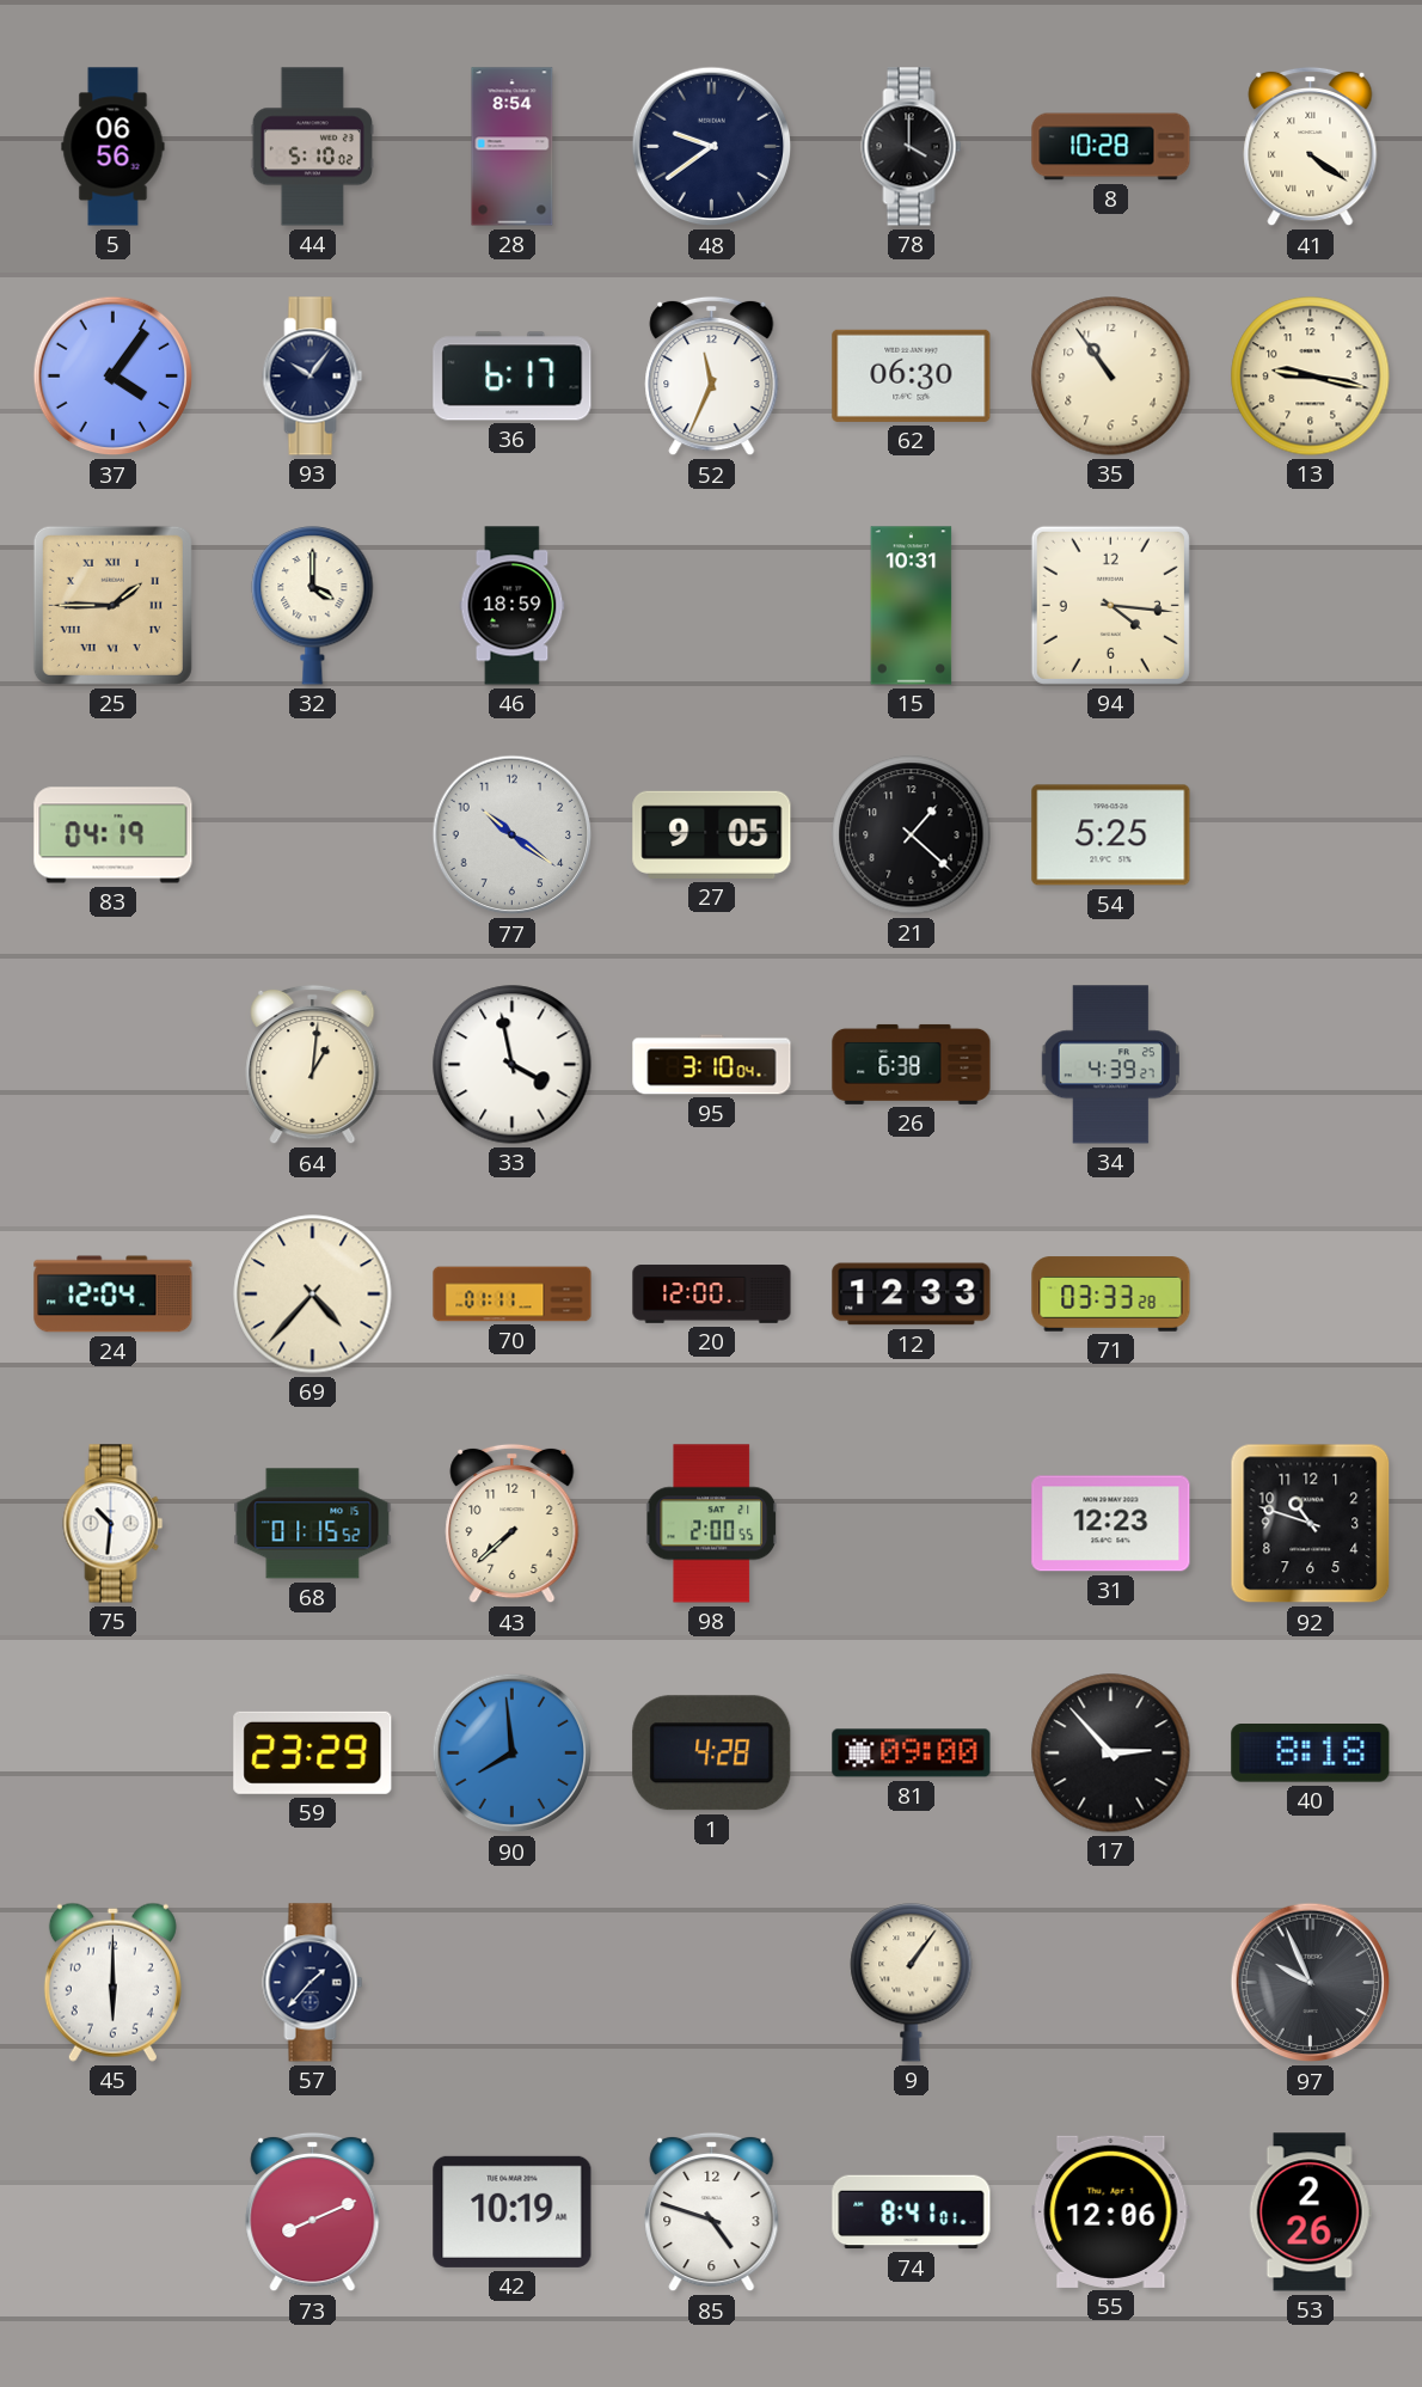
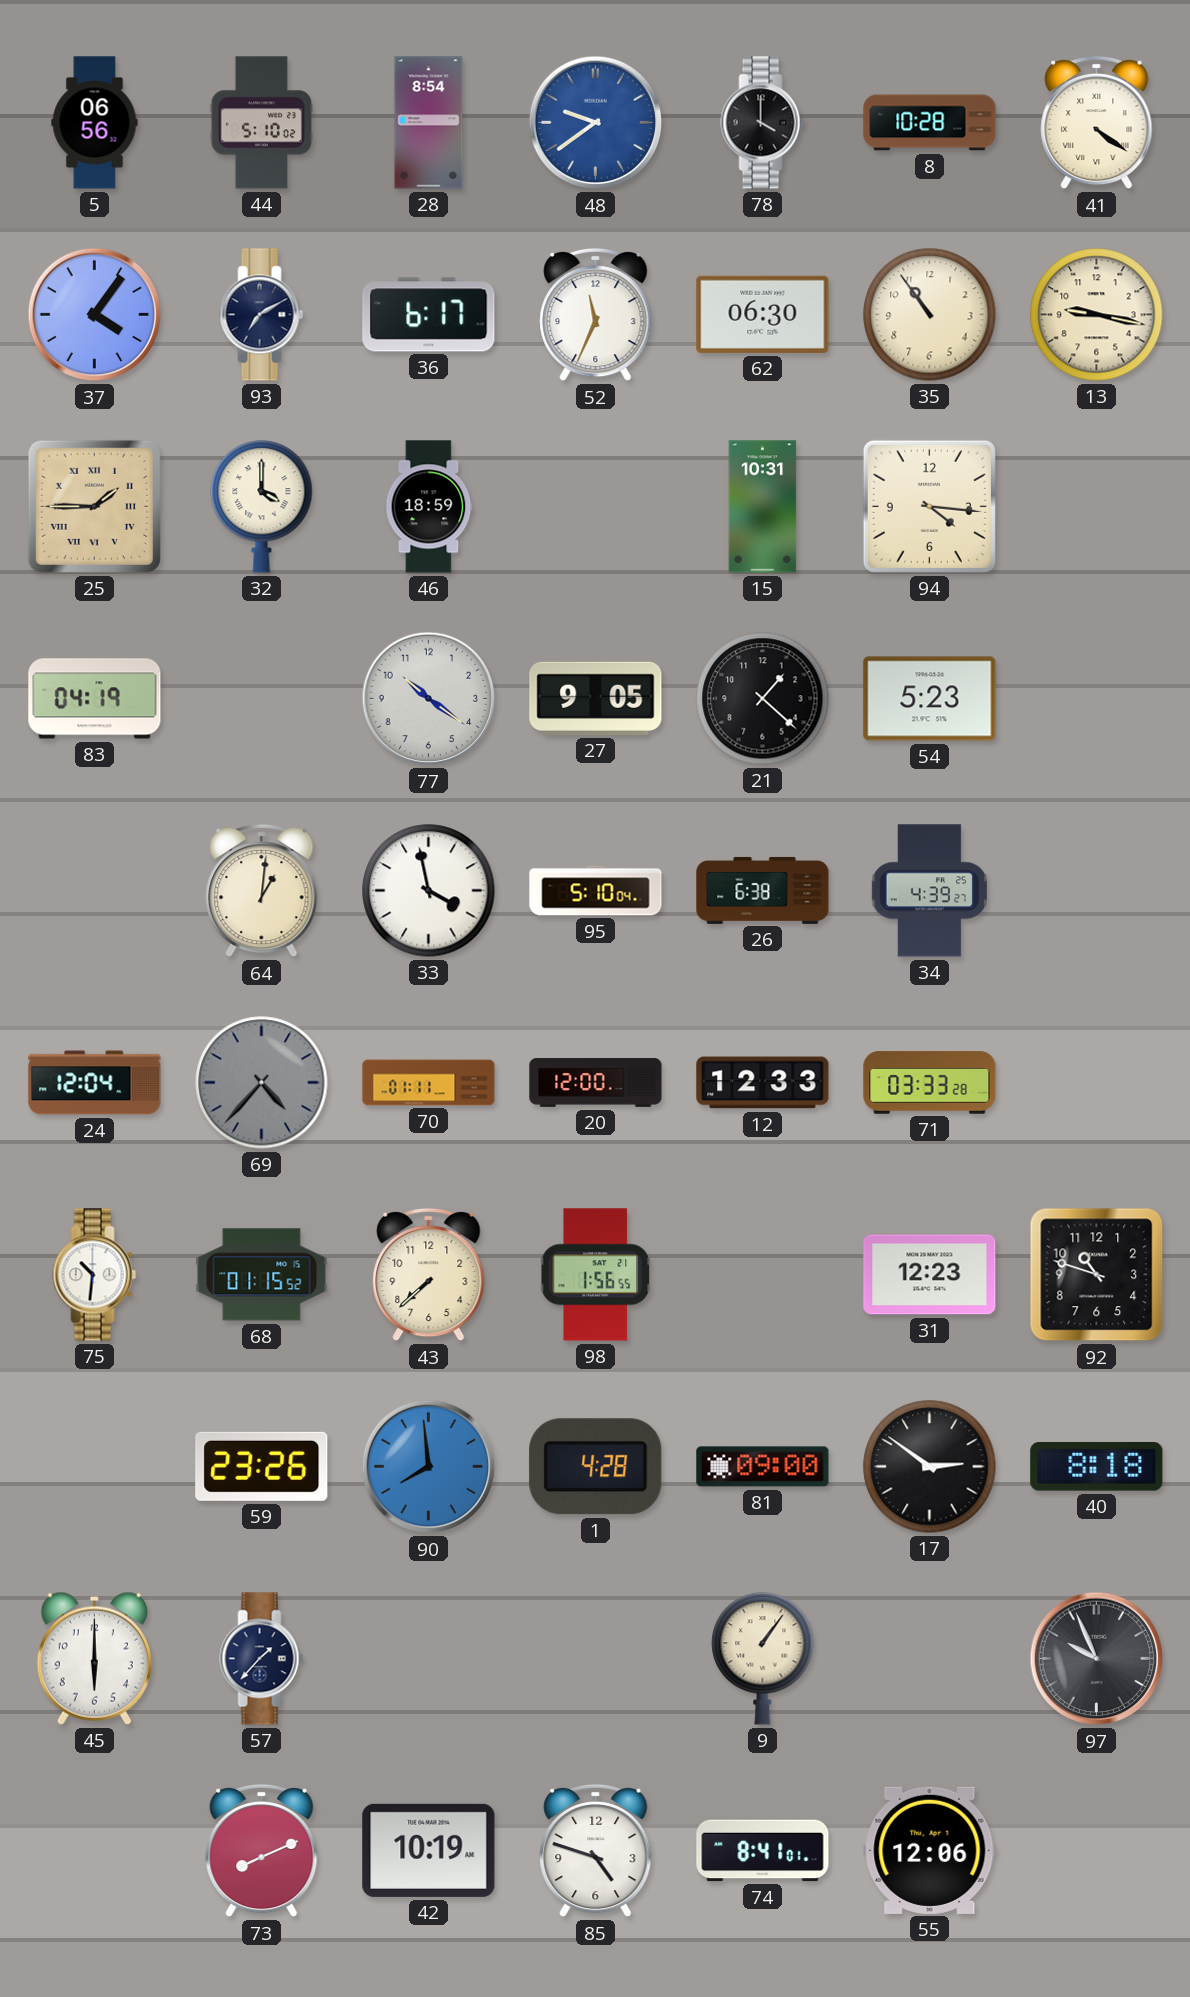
48 dial: navy -> blue
93: 10:06 -> 7:10
54: 5:25 -> 5:23
95: 3:10 -> 5:10
69 dial: cream -> grey
98: 2:00 -> 1:56
59: 23:29 -> 23:26
17: 2:53 -> 2:51
53: 2:26 -> none
